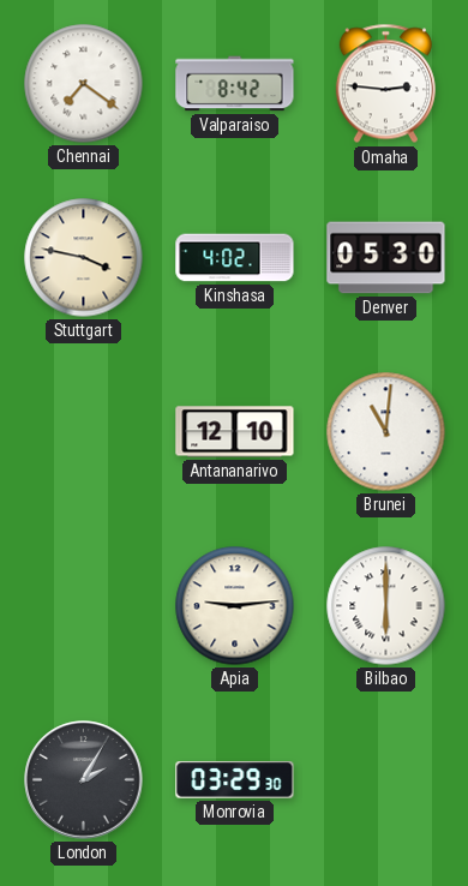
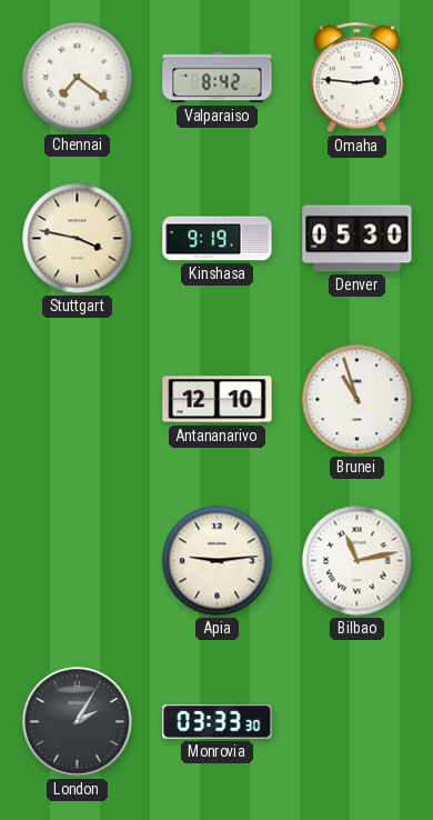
Kinshasa: 4:02 -> 9:19
Brunei: 11:01 -> 10:57
Bilbao: 6:00 -> 11:13
Monrovia: 03:29 -> 03:33
